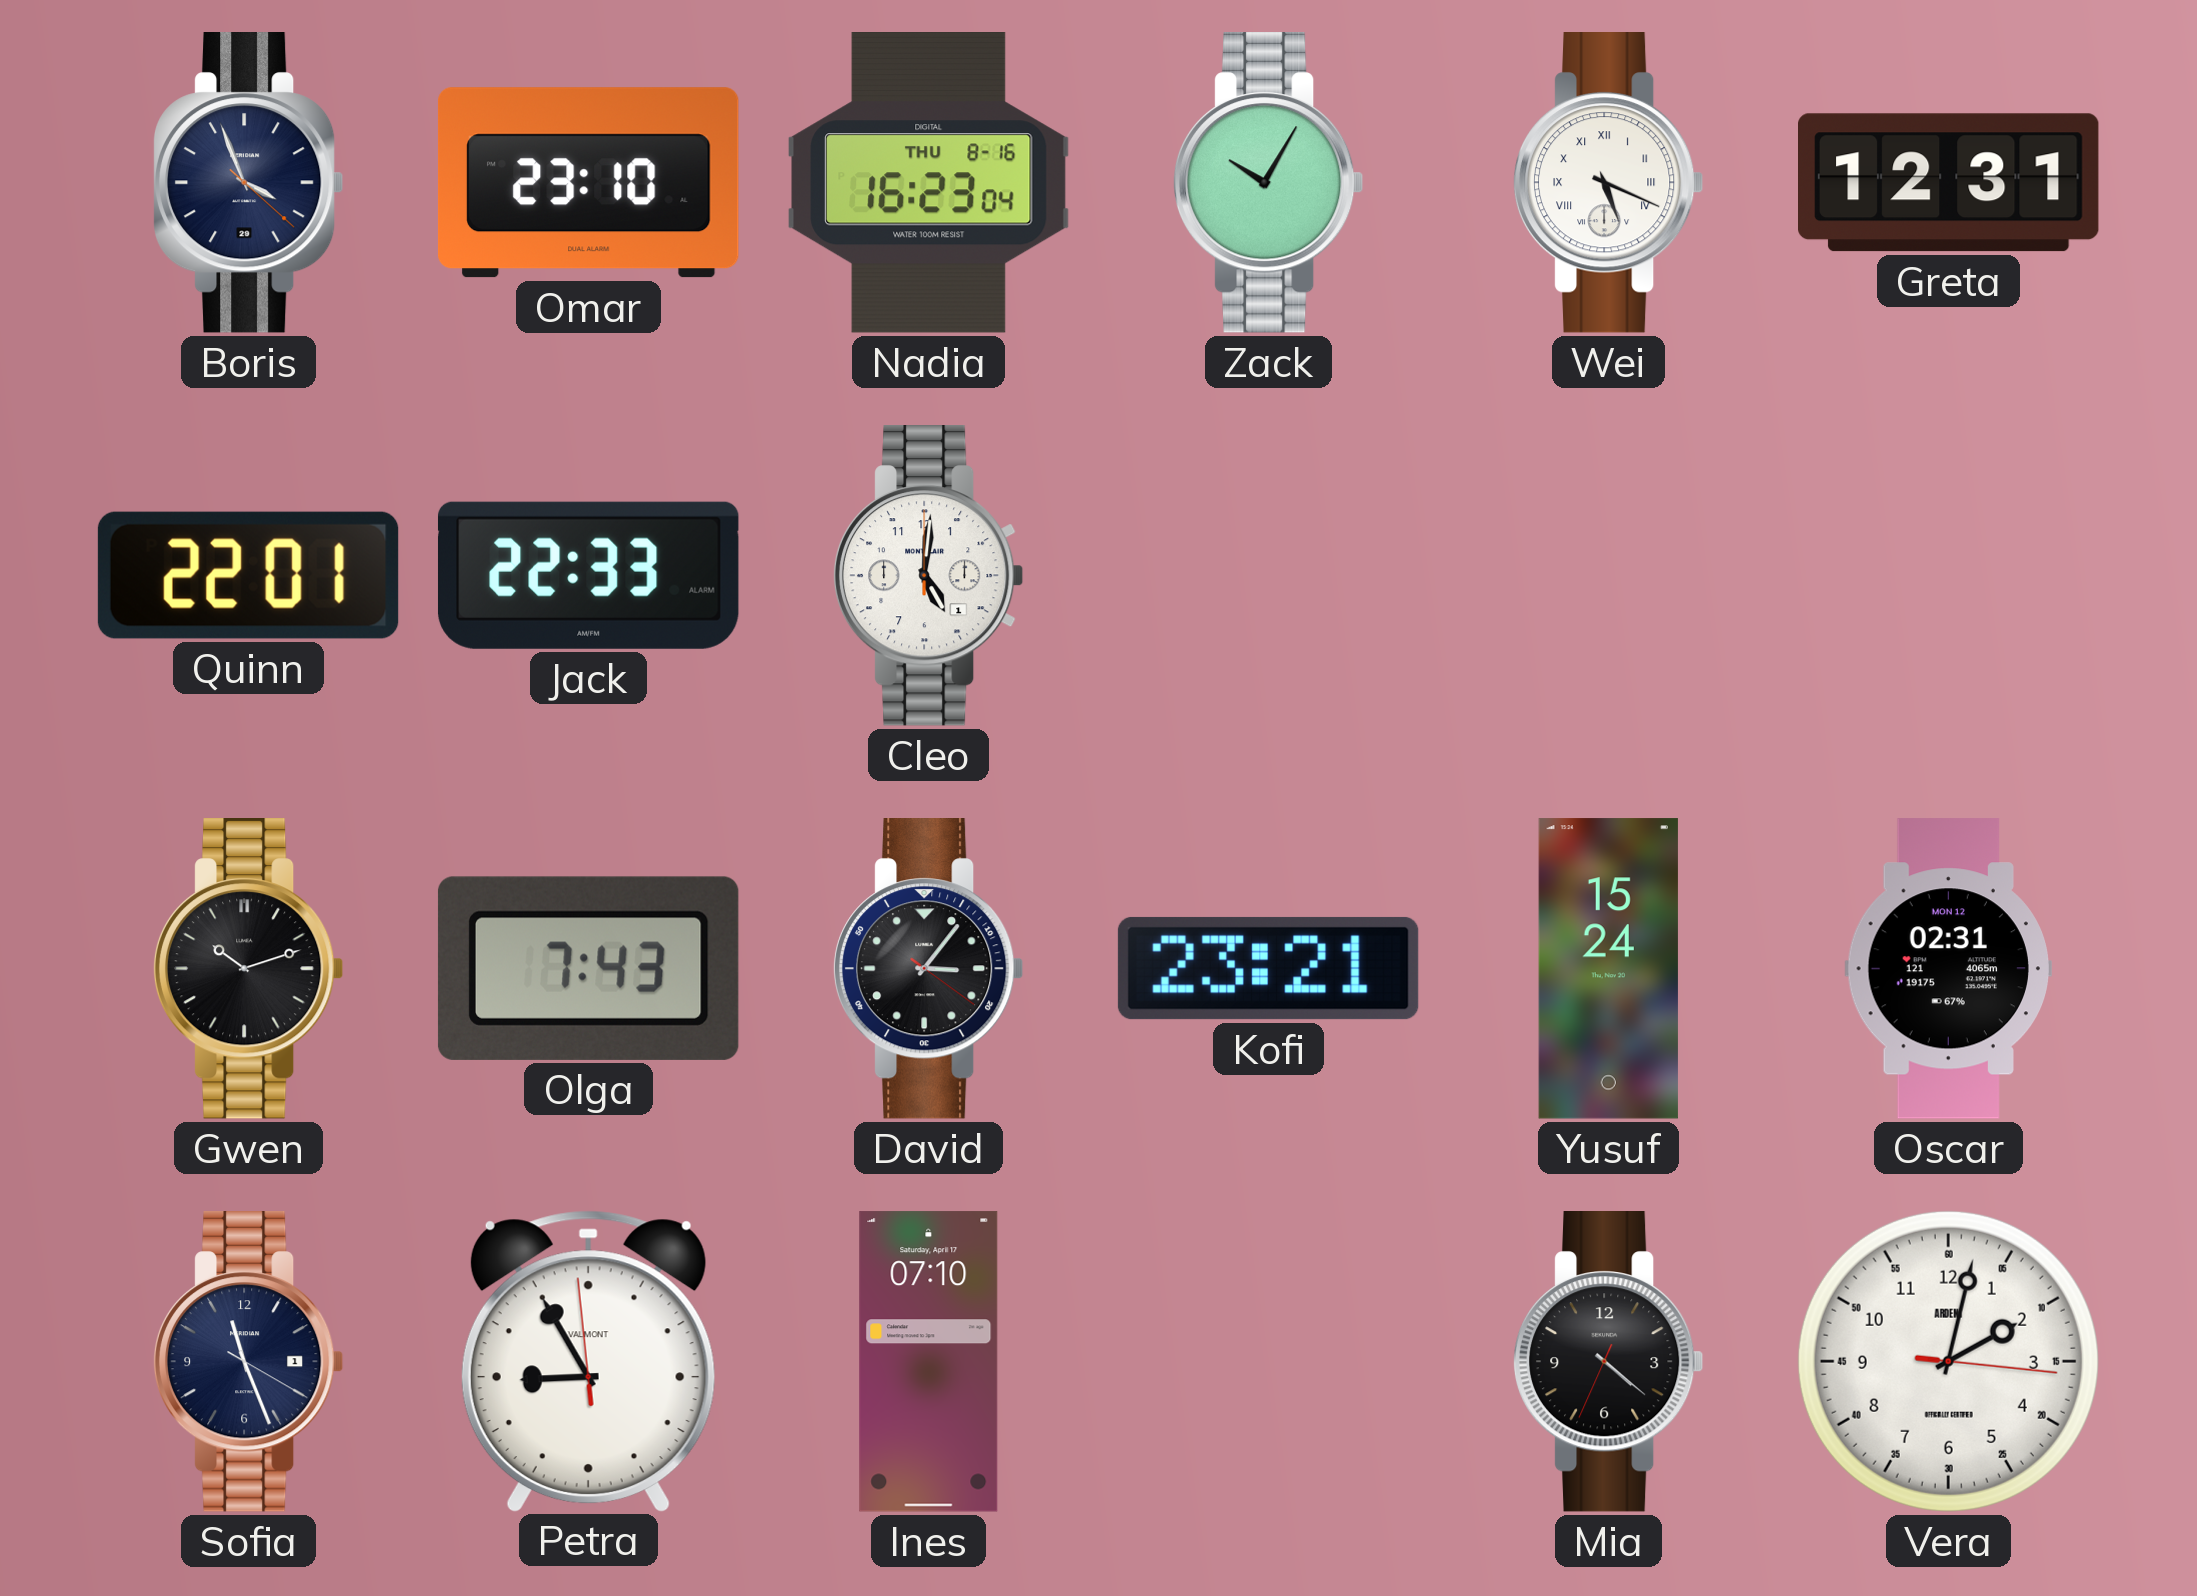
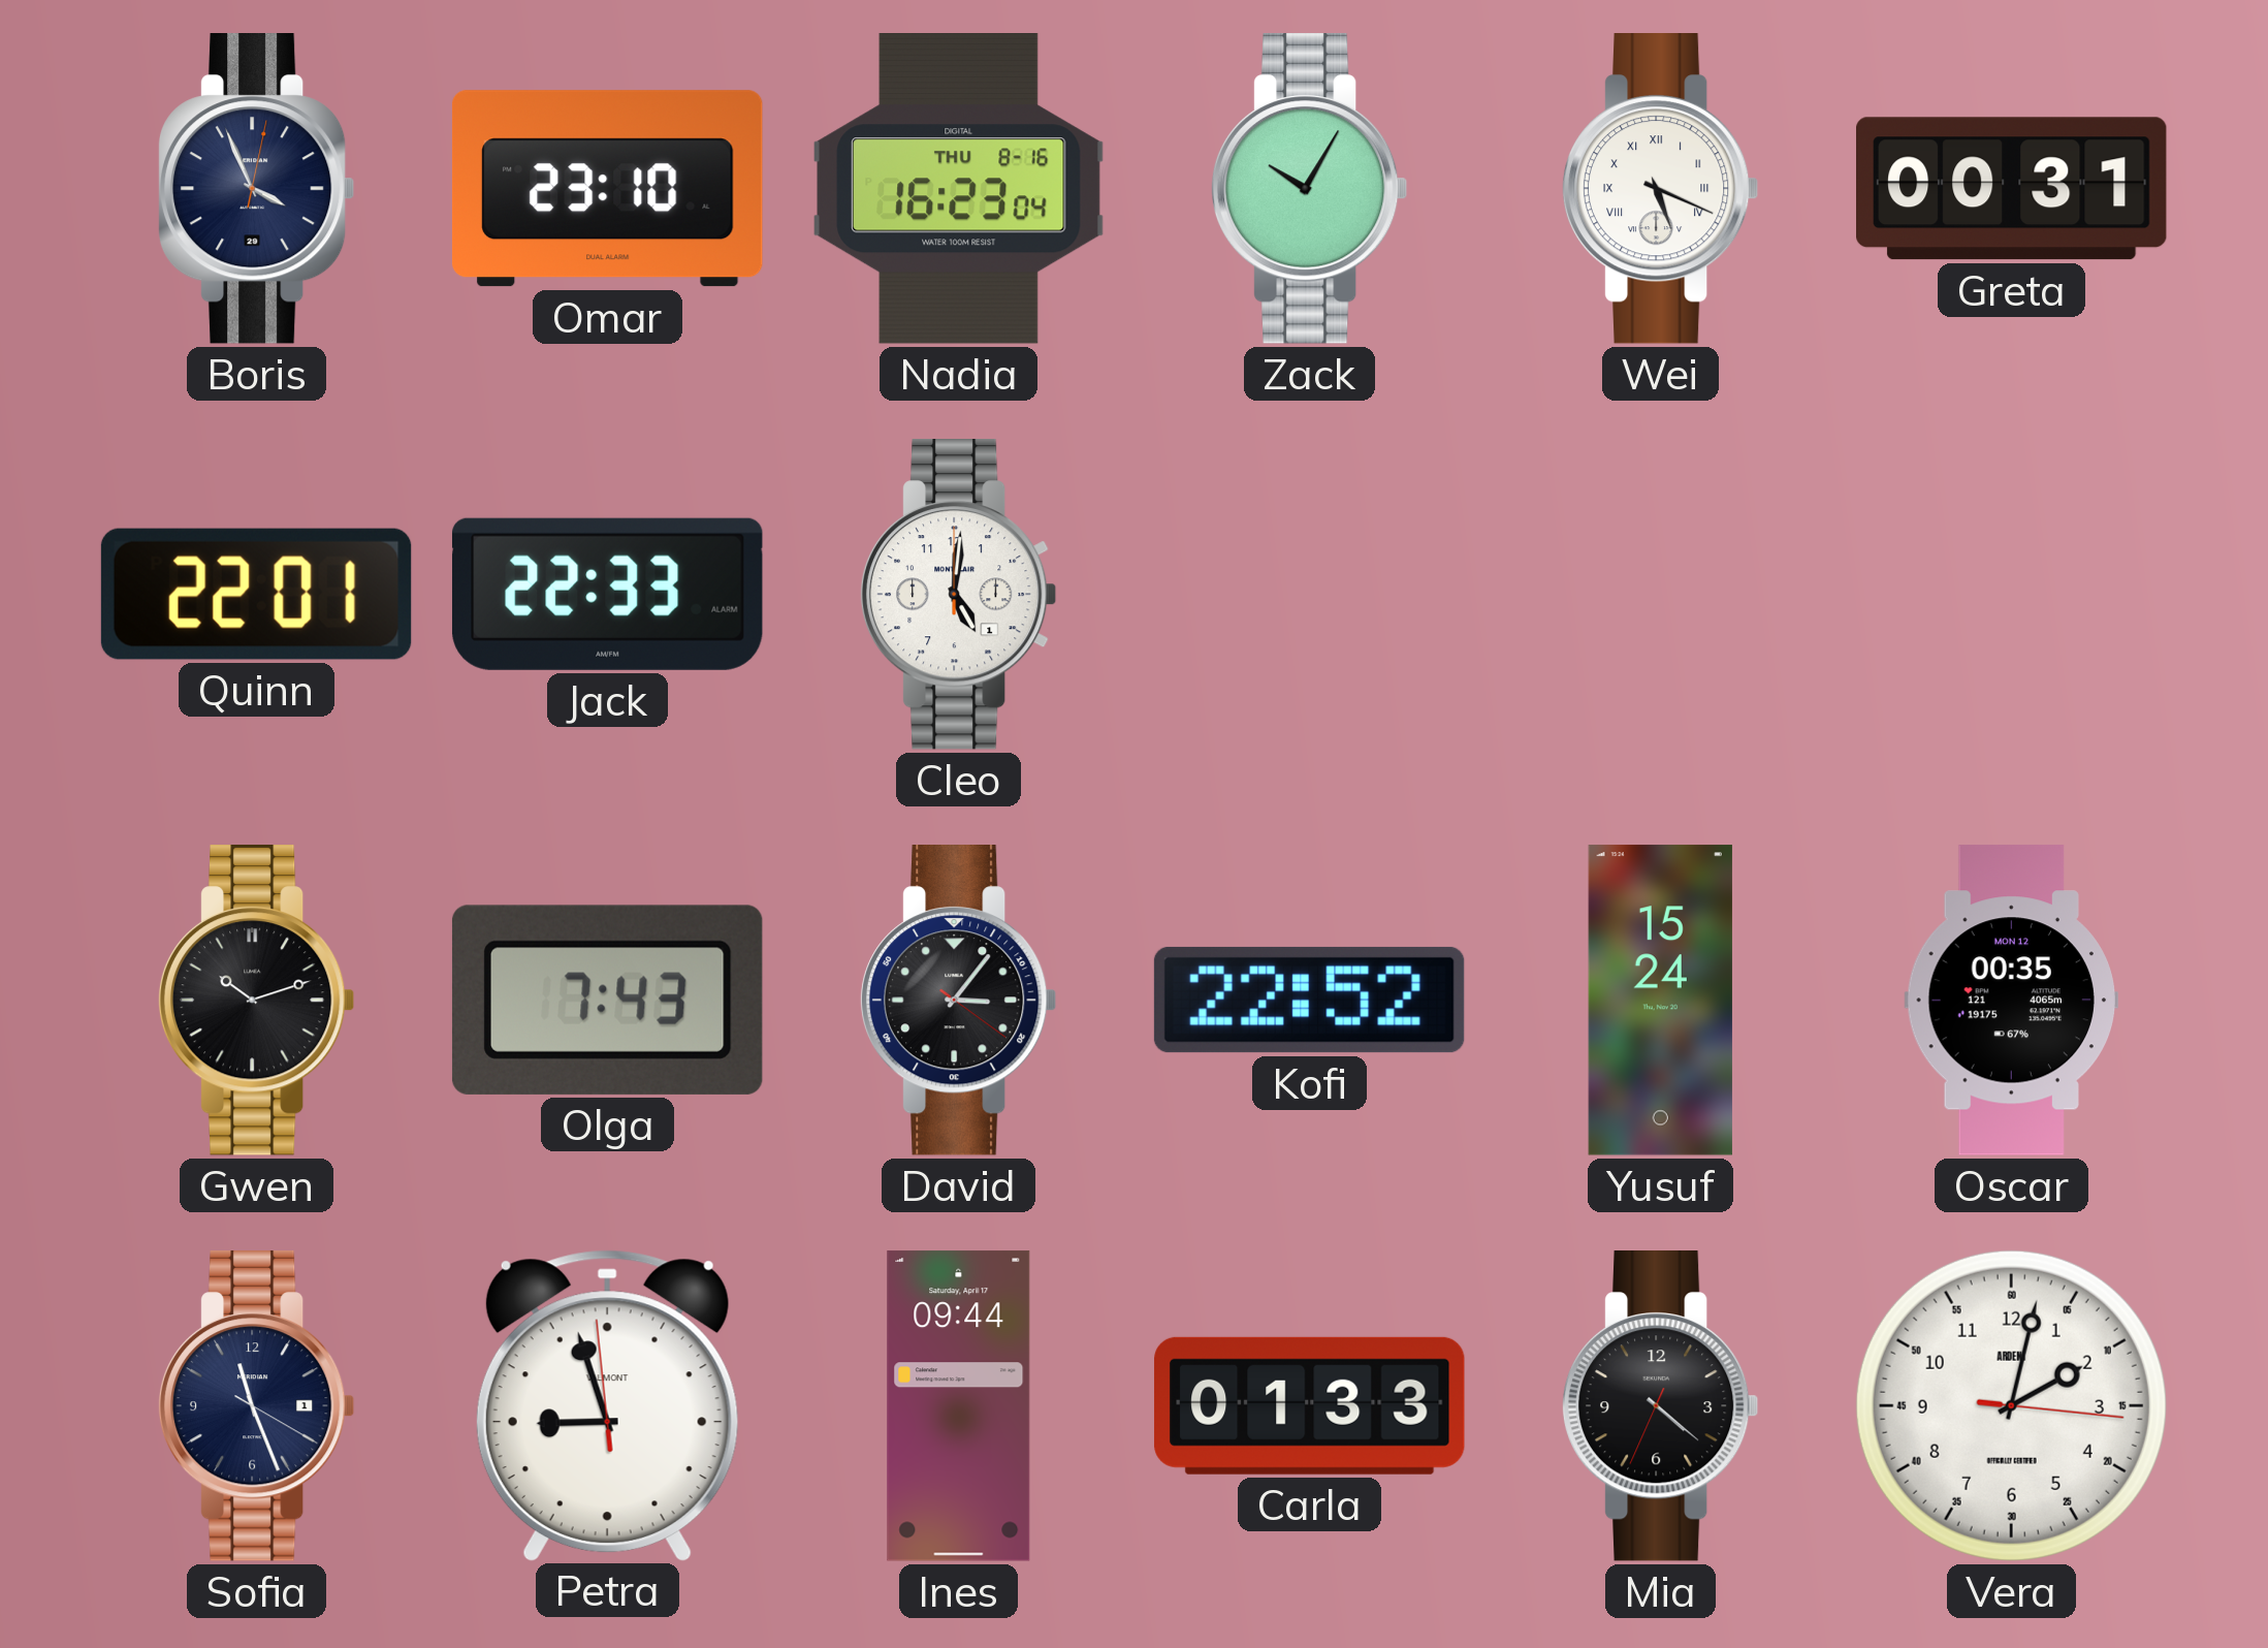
Boris: 3:56:22 -> 3:56:02
Greta: 12:31 -> 00:31
Kofi: 23:21 -> 22:52
Oscar: 02:31 -> 00:35
Petra: 8:54 -> 8:56
Ines: 07:10 -> 09:44
Carla: none -> 01:33
